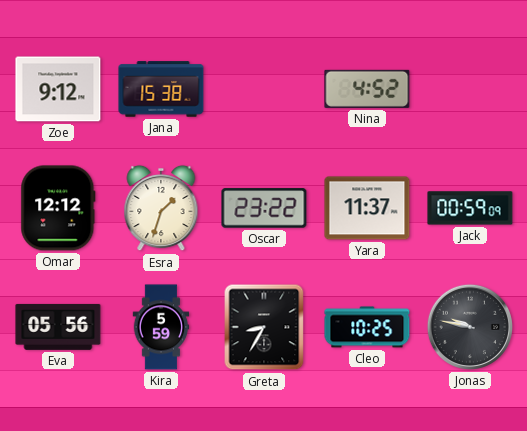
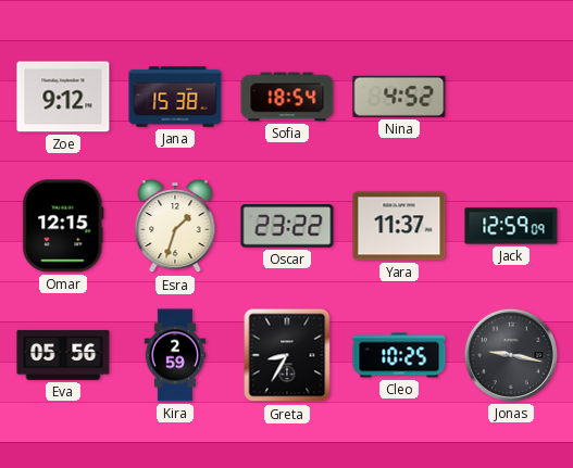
Sofia: none -> 18:54
Omar: 12:12 -> 12:15
Jack: 00:59 -> 12:59
Kira: 5:59 -> 2:59
Jonas: 9:47 -> 9:17
